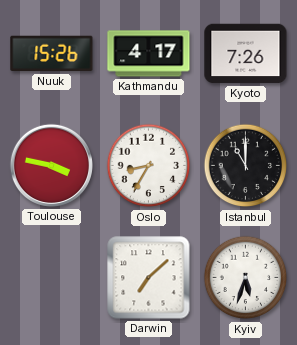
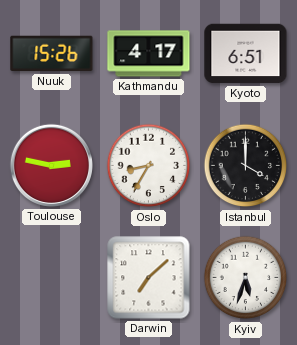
Kyoto: 7:26 -> 6:51
Toulouse: 3:47 -> 2:47
Istanbul: 11:00 -> 4:00
